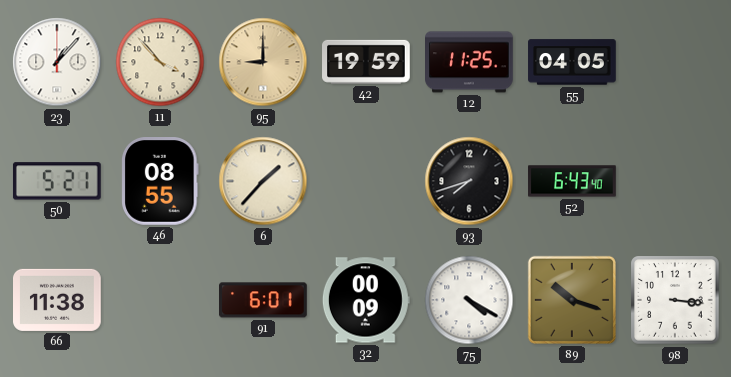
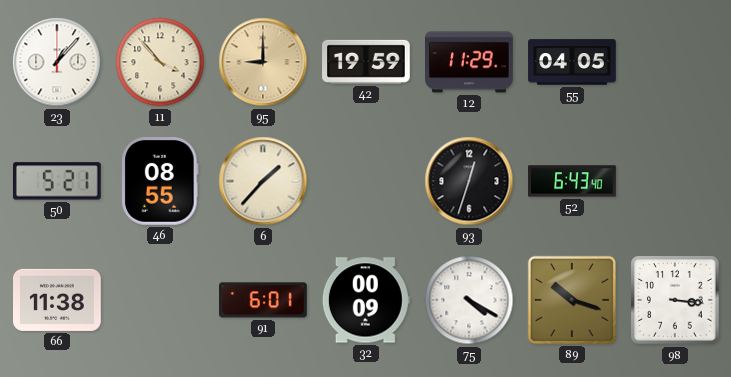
12: 11:25 -> 11:29
93: 7:42 -> 12:33
